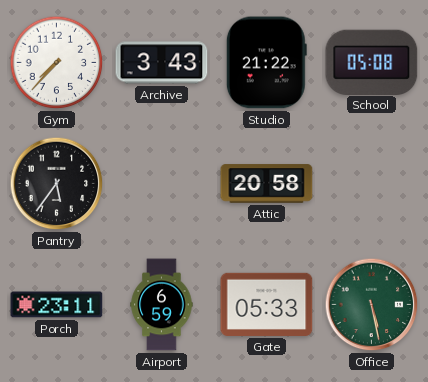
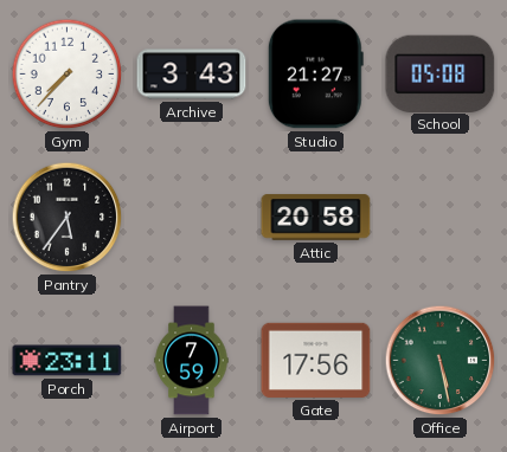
Studio: 21:22 -> 21:27
Airport: 6:59 -> 7:59
Gate: 05:33 -> 17:56
